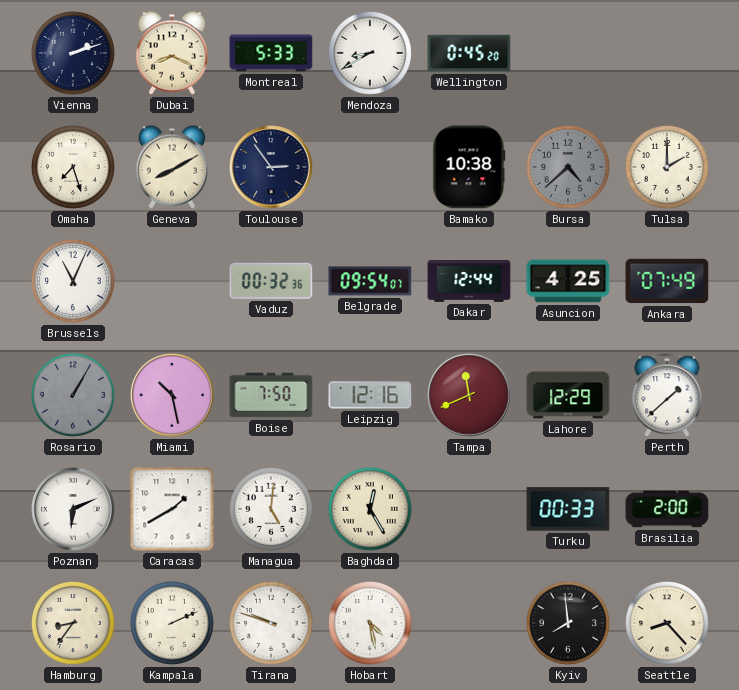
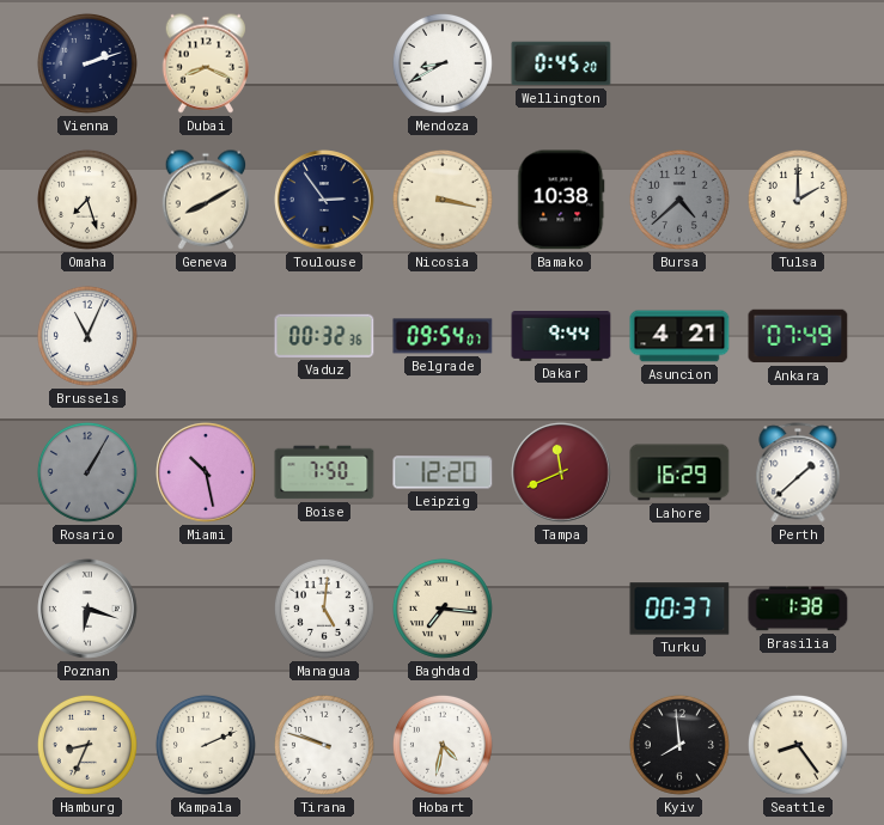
Montreal: 5:33 -> none
Nicosia: none -> 3:17
Dakar: 12:44 -> 9:44
Asuncion: 4:25 -> 4:21
Leipzig: 12:16 -> 12:20
Lahore: 12:29 -> 16:29
Poznan: 6:11 -> 6:18
Caracas: 1:40 -> none
Baghdad: 12:25 -> 7:16
Turku: 00:33 -> 00:37
Brasilia: 2:00 -> 1:38
Hamburg: 8:36 -> 8:34
Hobart: 4:28 -> 4:32
Seattle: 8:23 -> 8:24
